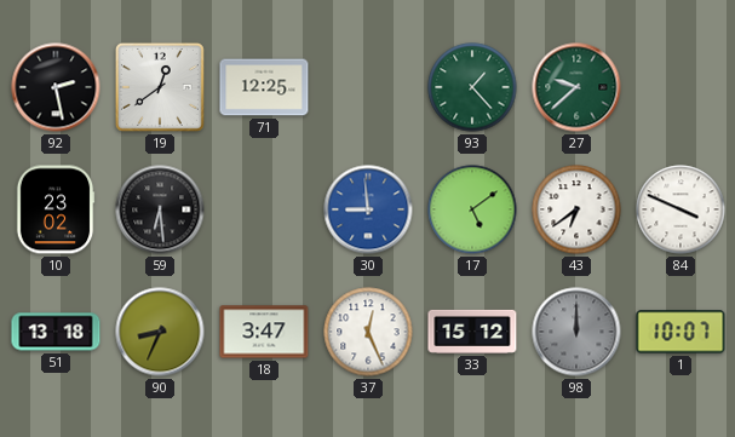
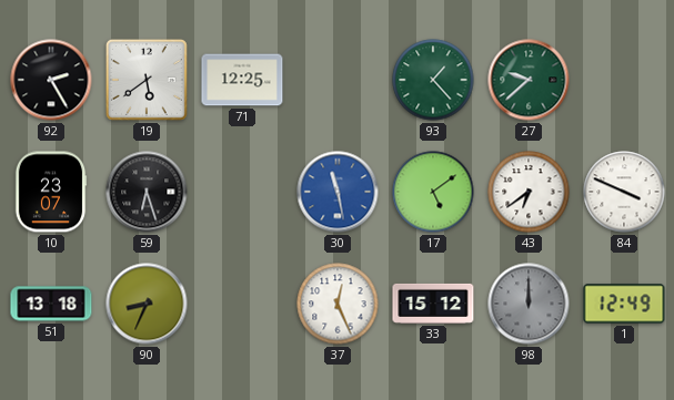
92: 2:28 -> 2:25
19: 12:39 -> 5:39
10: 23:02 -> 23:07
59: 6:29 -> 6:27
30: 8:59 -> 11:28
18: 3:47 -> none
1: 10:07 -> 12:49
